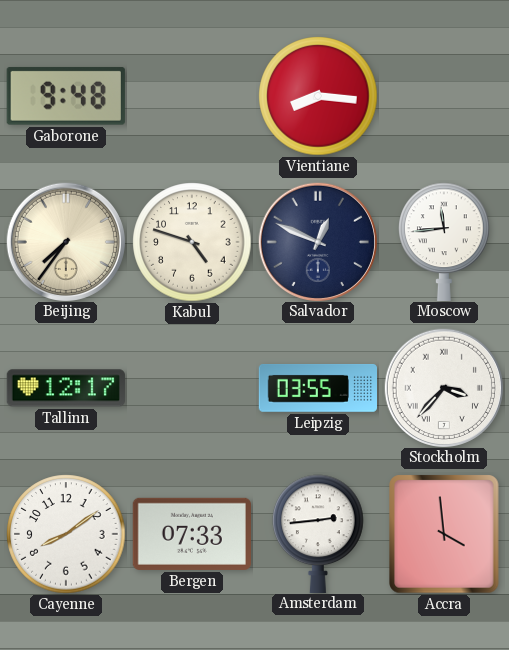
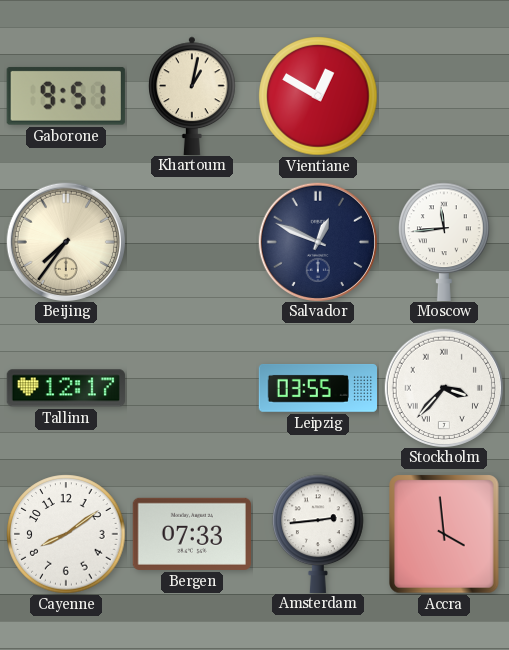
Gaborone: 9:48 -> 9:51
Khartoum: none -> 1:02
Vientiane: 8:16 -> 12:50
Kabul: 4:48 -> none
